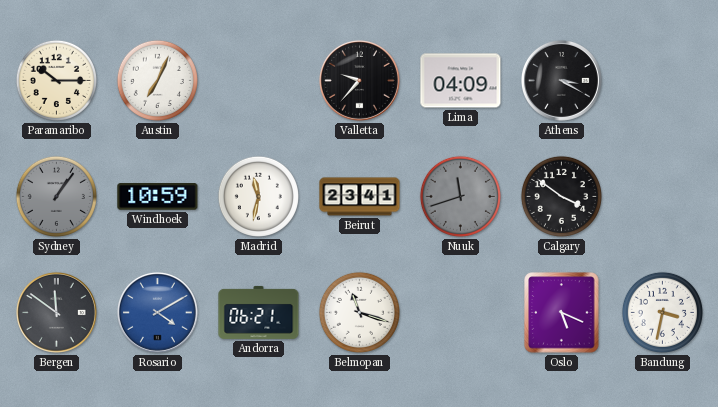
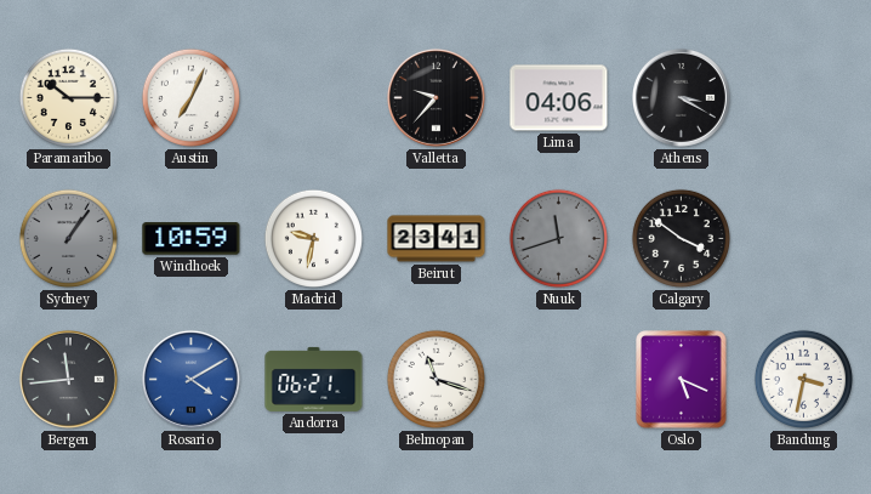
Lima: 04:09 -> 04:06
Madrid: 11:32 -> 9:32
Bergen: 11:51 -> 11:44
